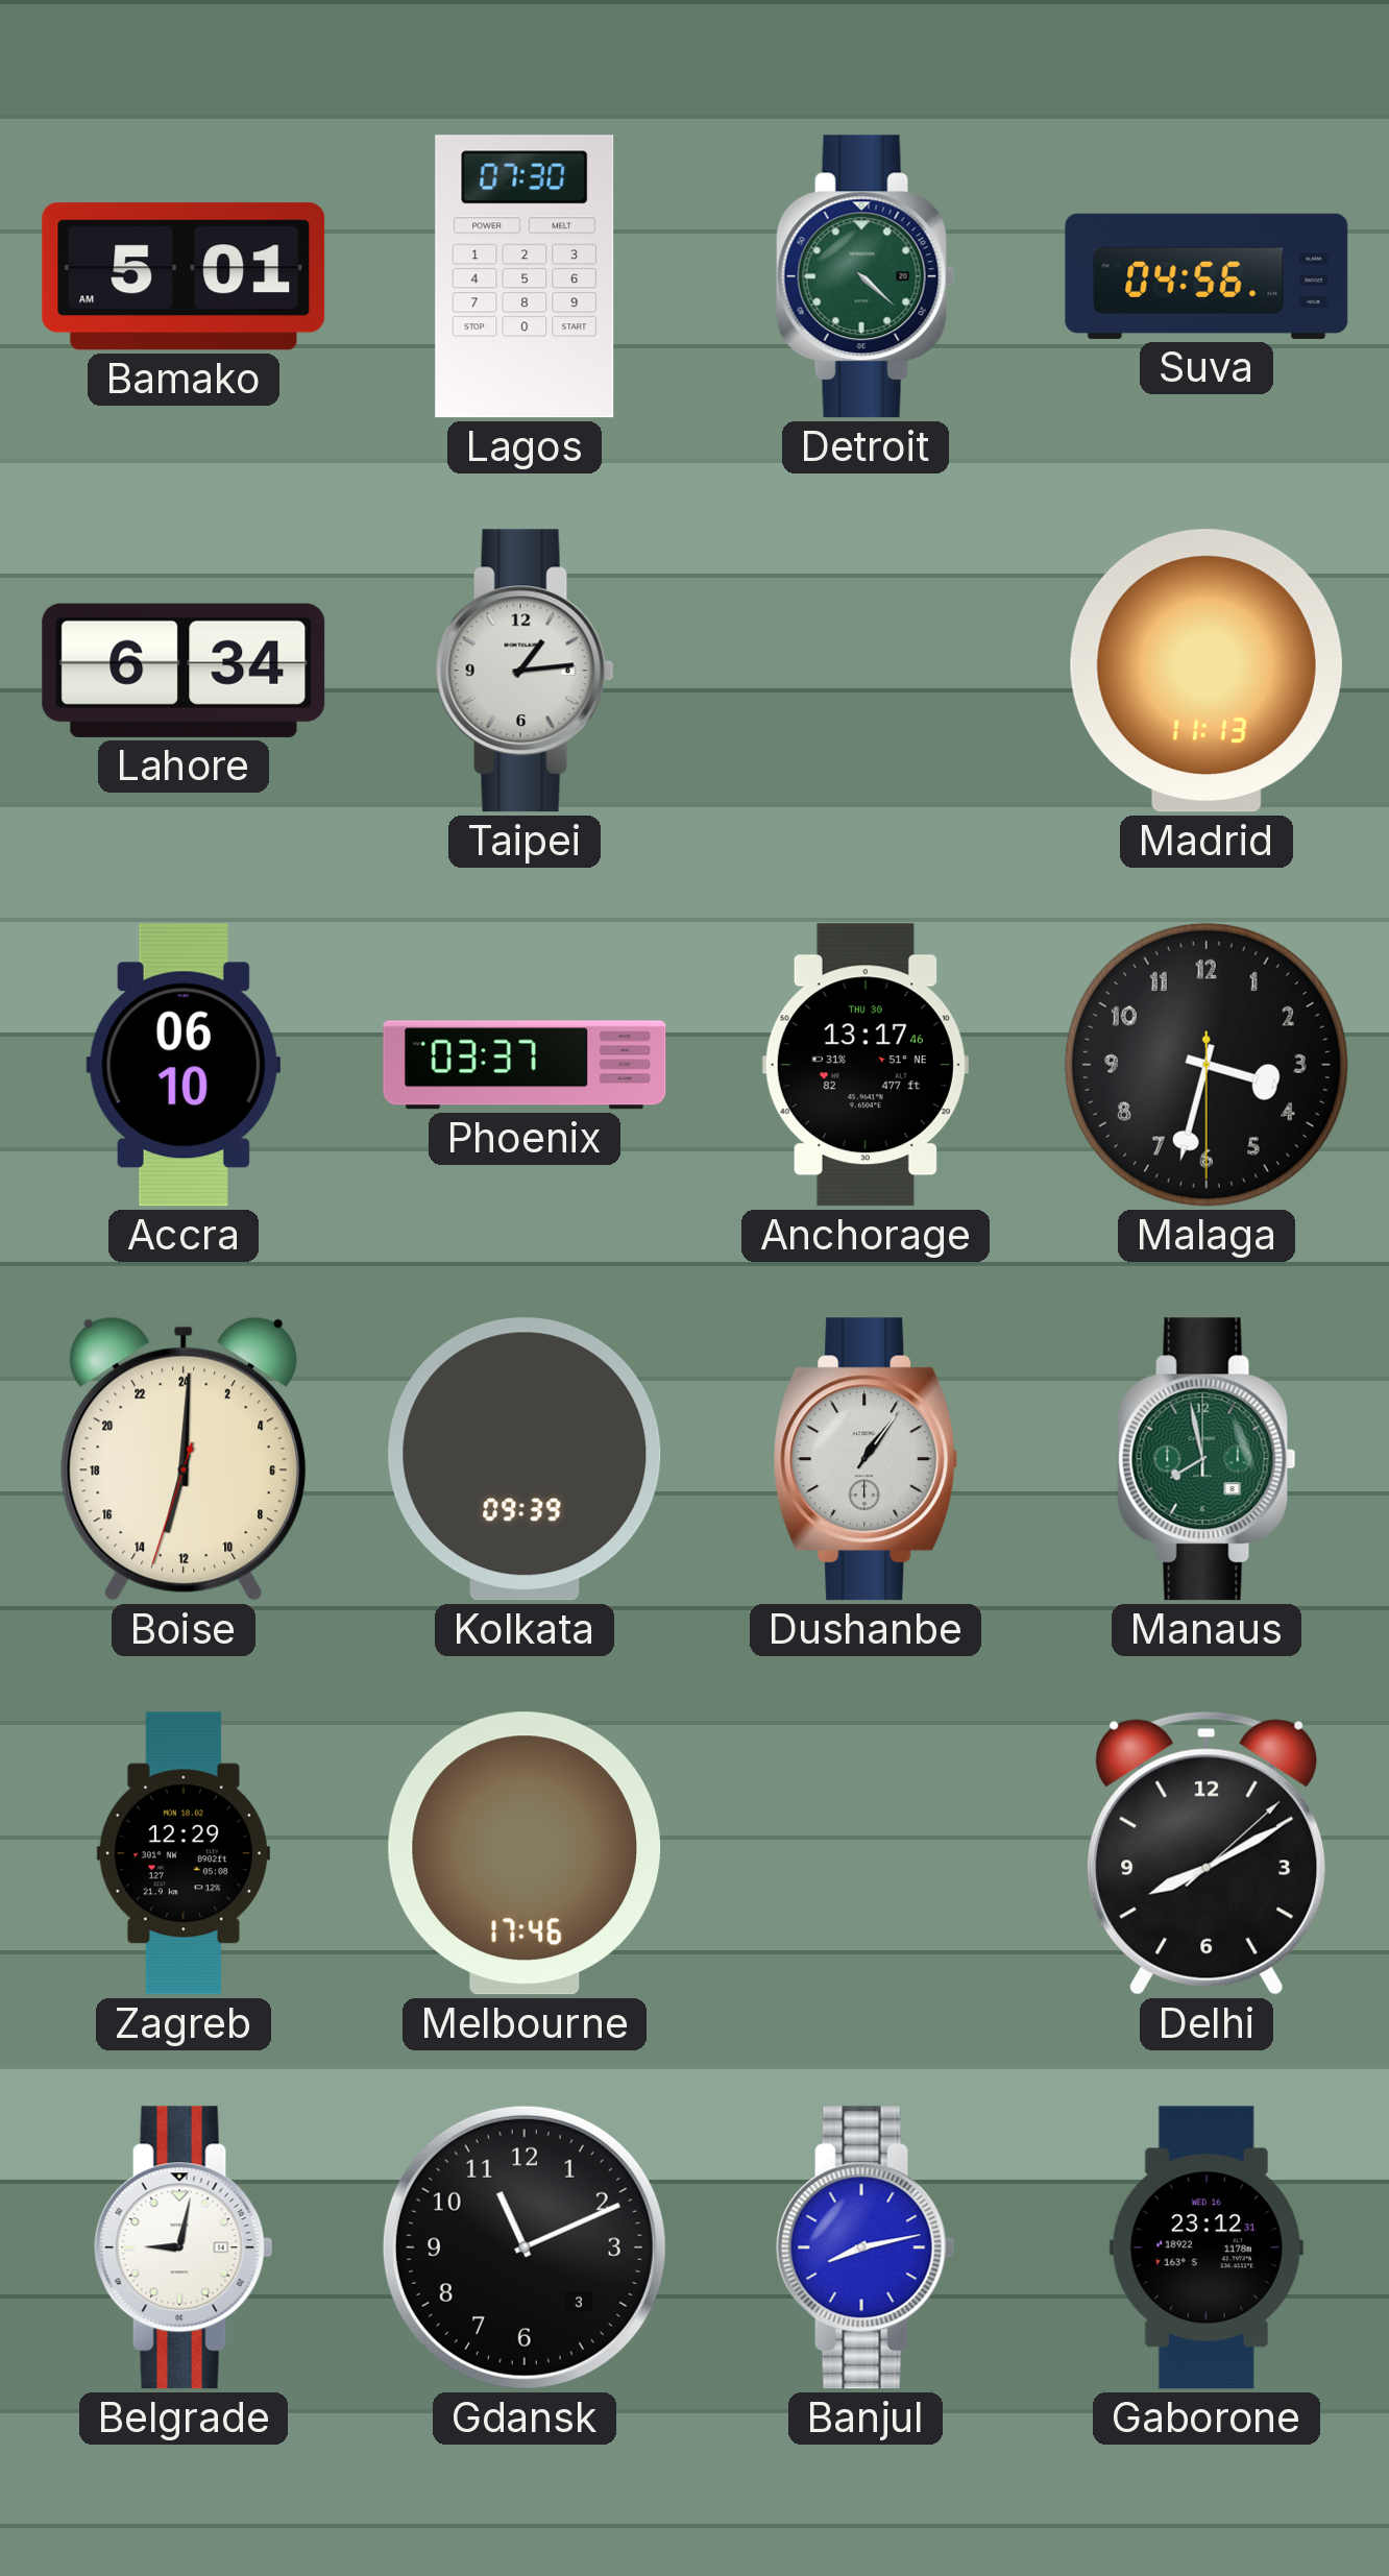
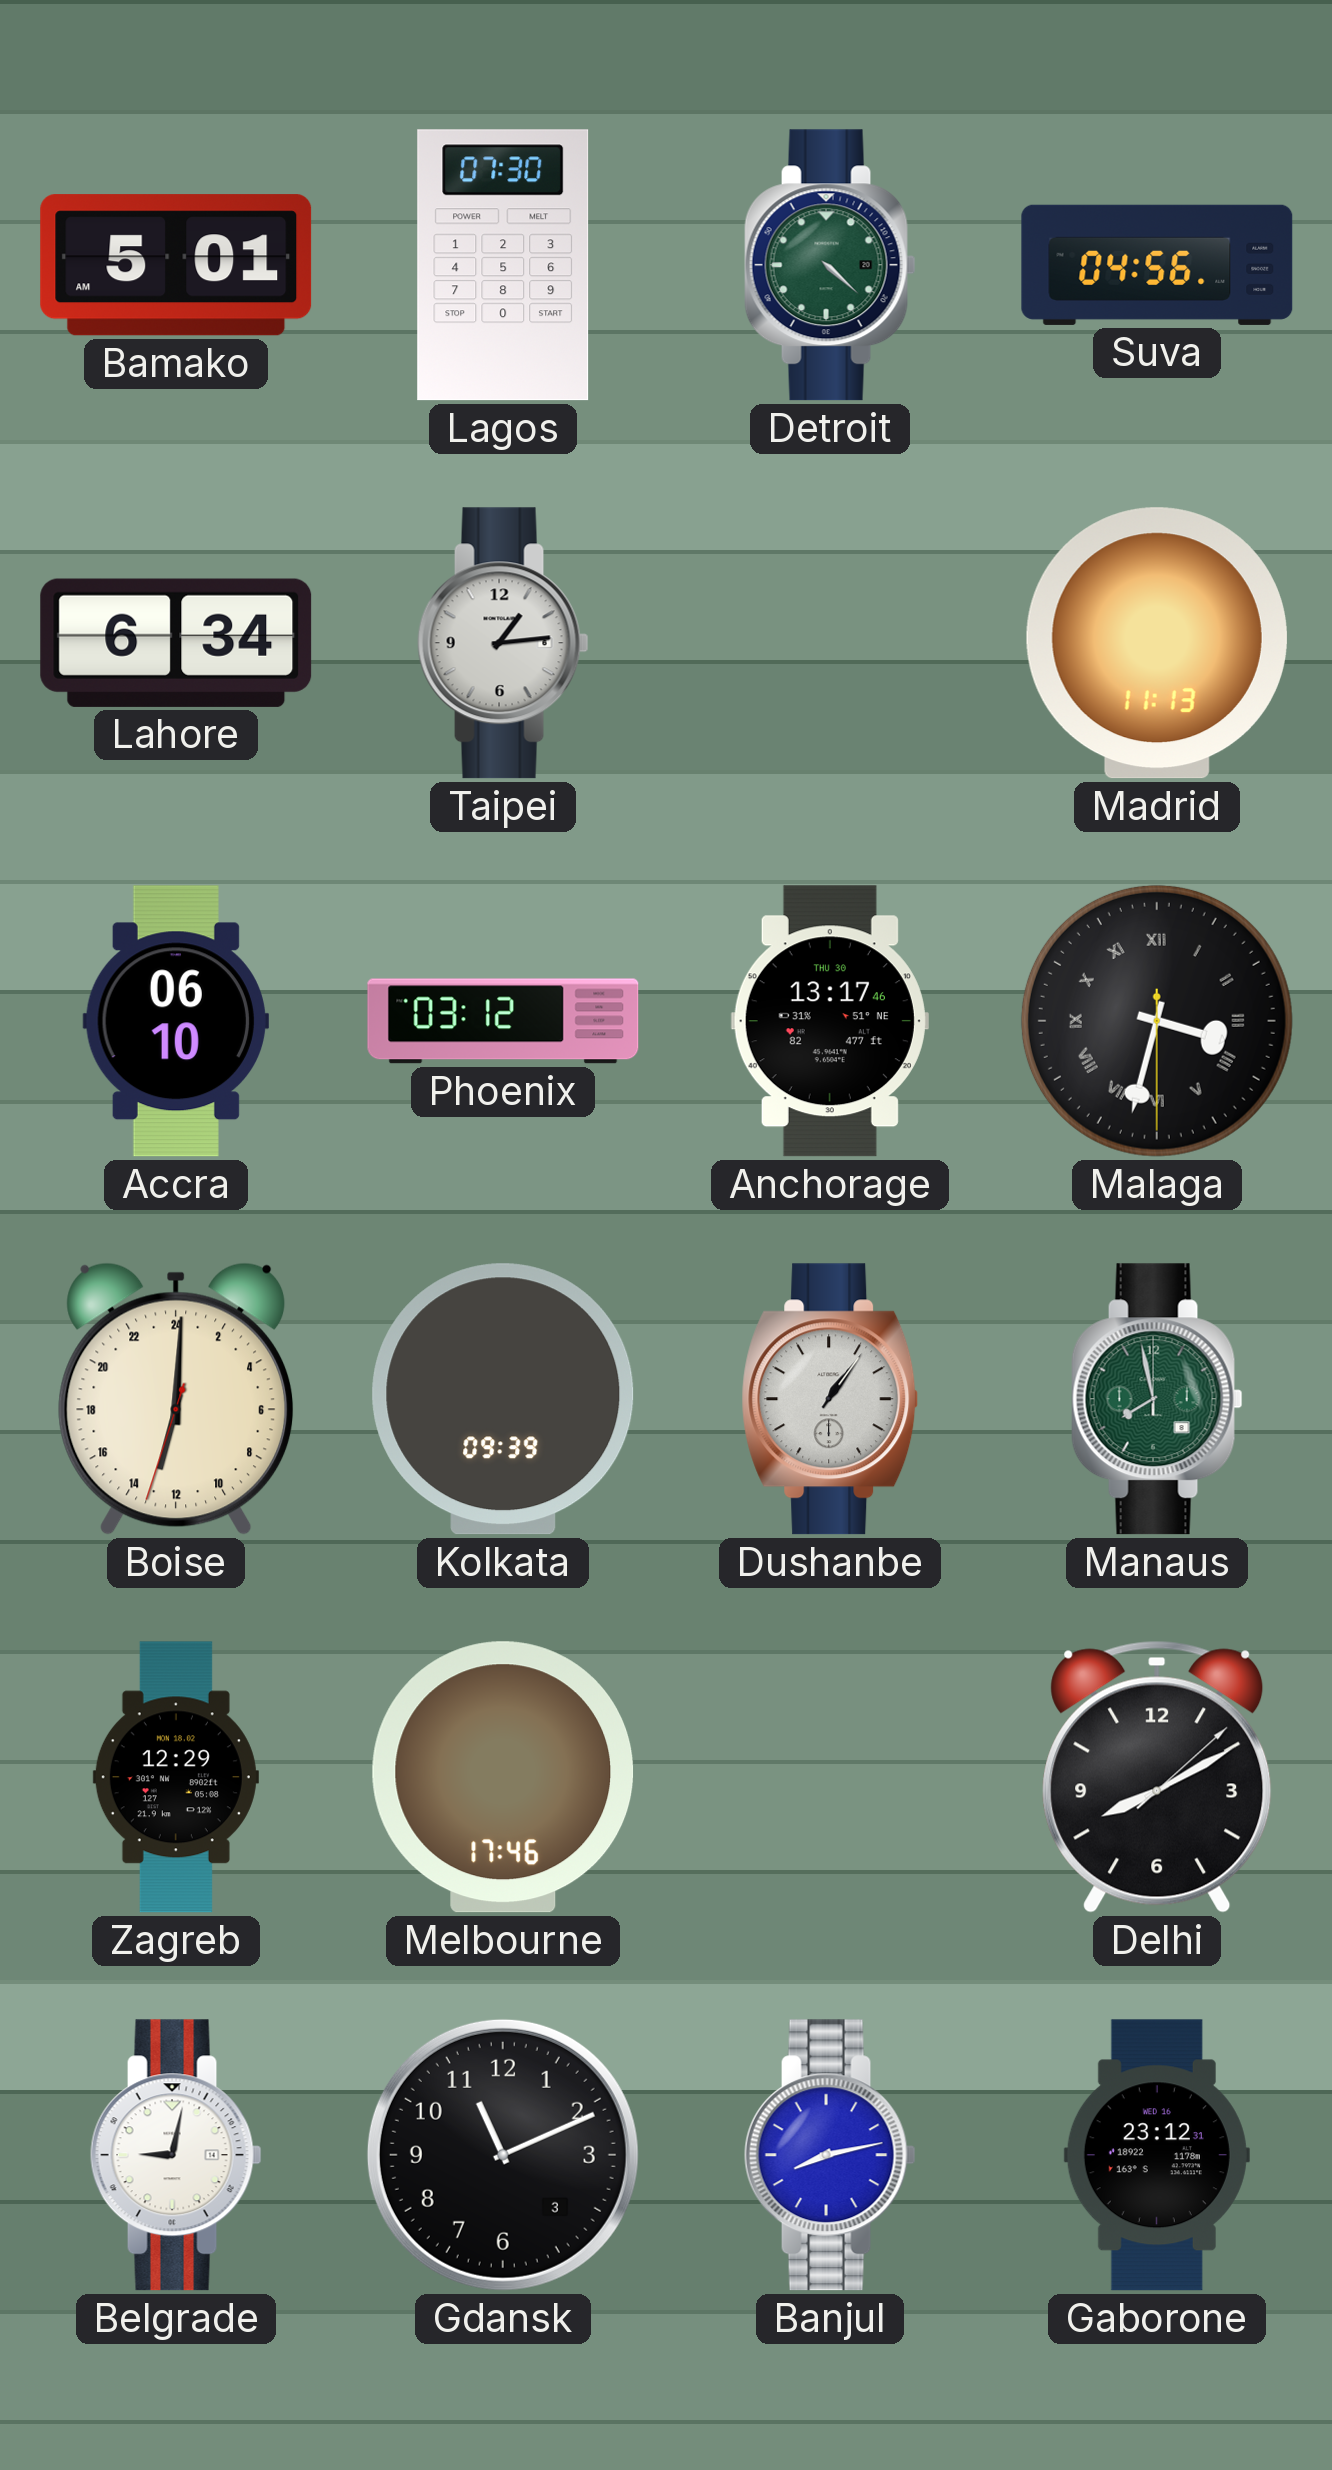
Phoenix: 03:37 -> 03:12
Malaga numerals: Arabic -> Roman
